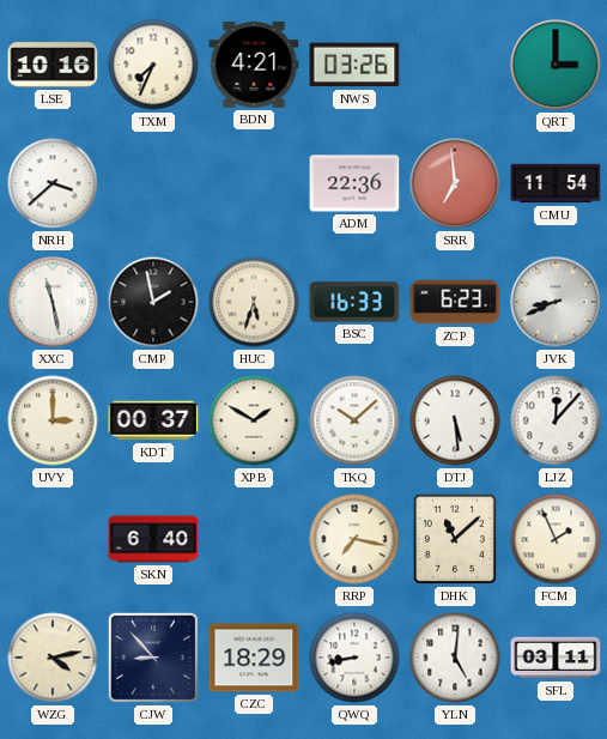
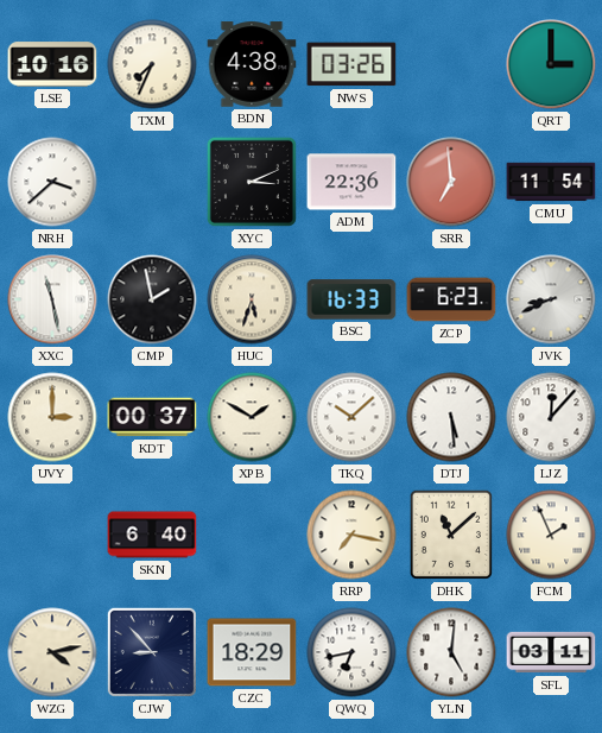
BDN: 4:21 -> 4:38
XYC: none -> 3:11
QWQ: 8:43 -> 6:43
